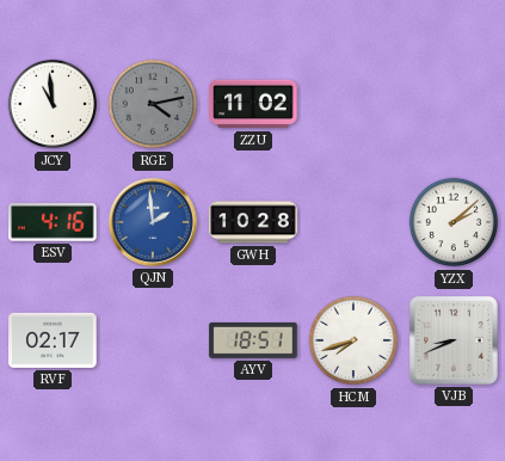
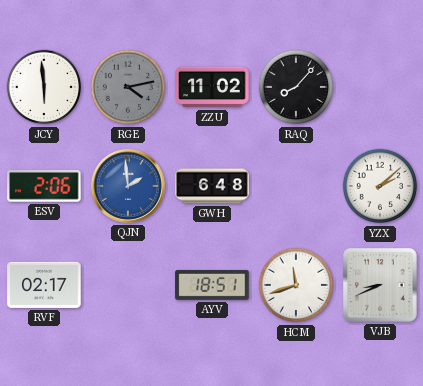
JCY: 10:59 -> 5:59
RAQ: none -> 8:07
ESV: 4:16 -> 2:06
GWH: 10:28 -> 6:48
HCM: 7:42 -> 11:42
